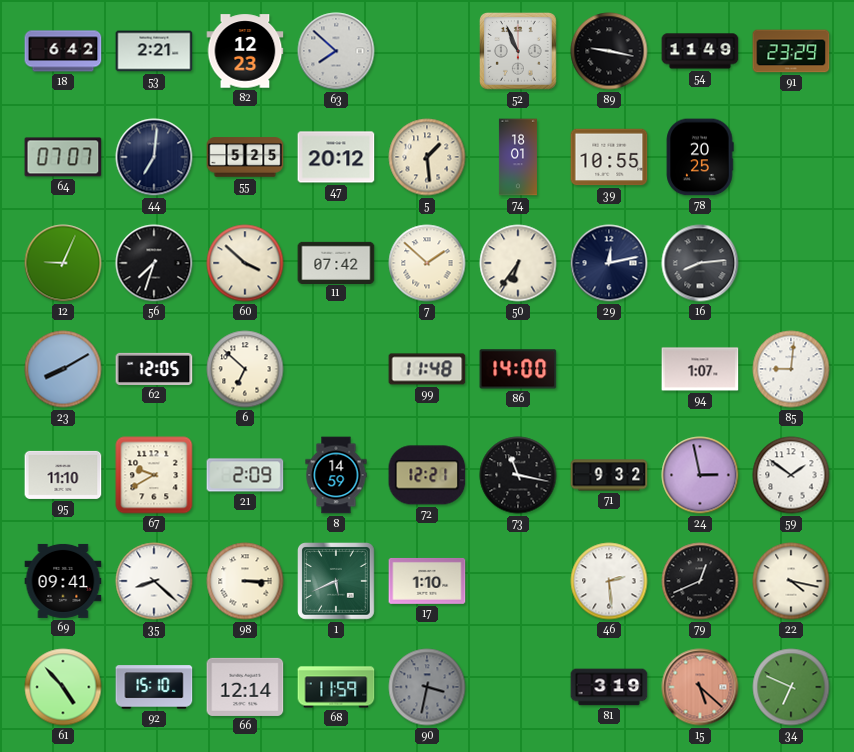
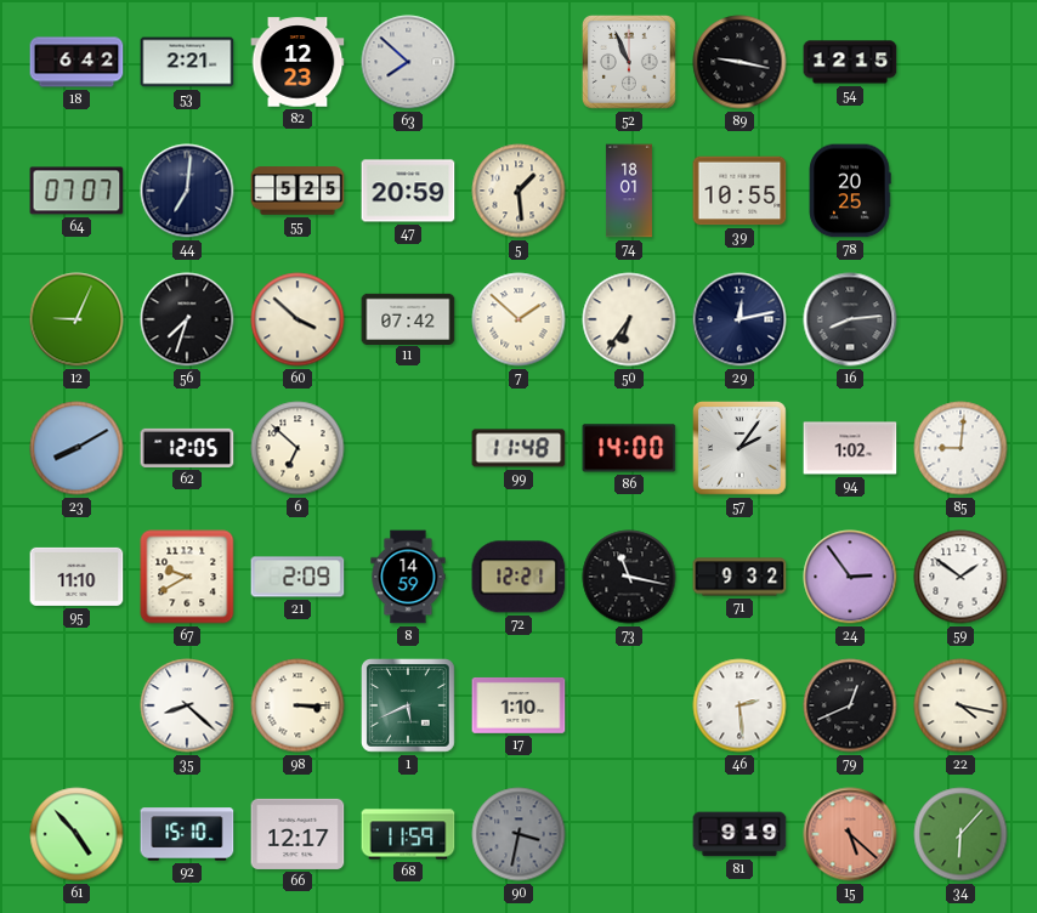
54: 11:49 -> 12:15
91: 23:29 -> none
47: 20:12 -> 20:59
57: none -> 2:06
94: 1:07 -> 1:02
24: 2:58 -> 2:54
69: 09:41 -> none
66: 12:14 -> 12:17
81: 3:19 -> 9:19
34: 6:49 -> 6:07
